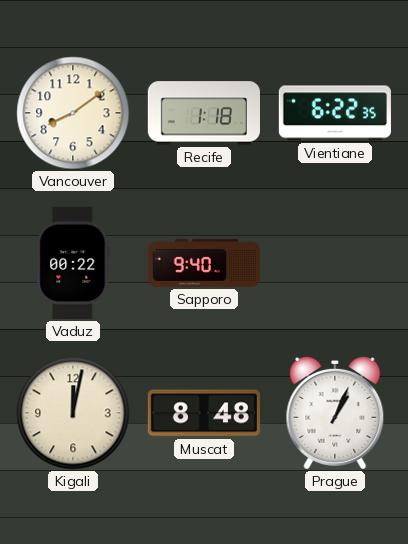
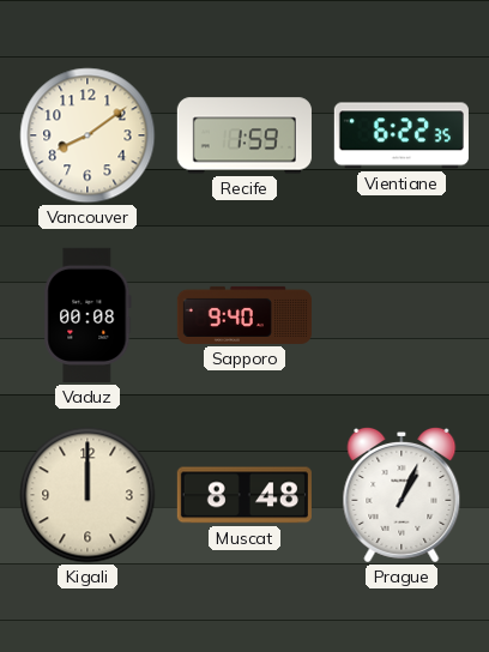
Recife: 1:18 -> 1:59
Vaduz: 00:22 -> 00:08
Kigali: 12:02 -> 12:00
